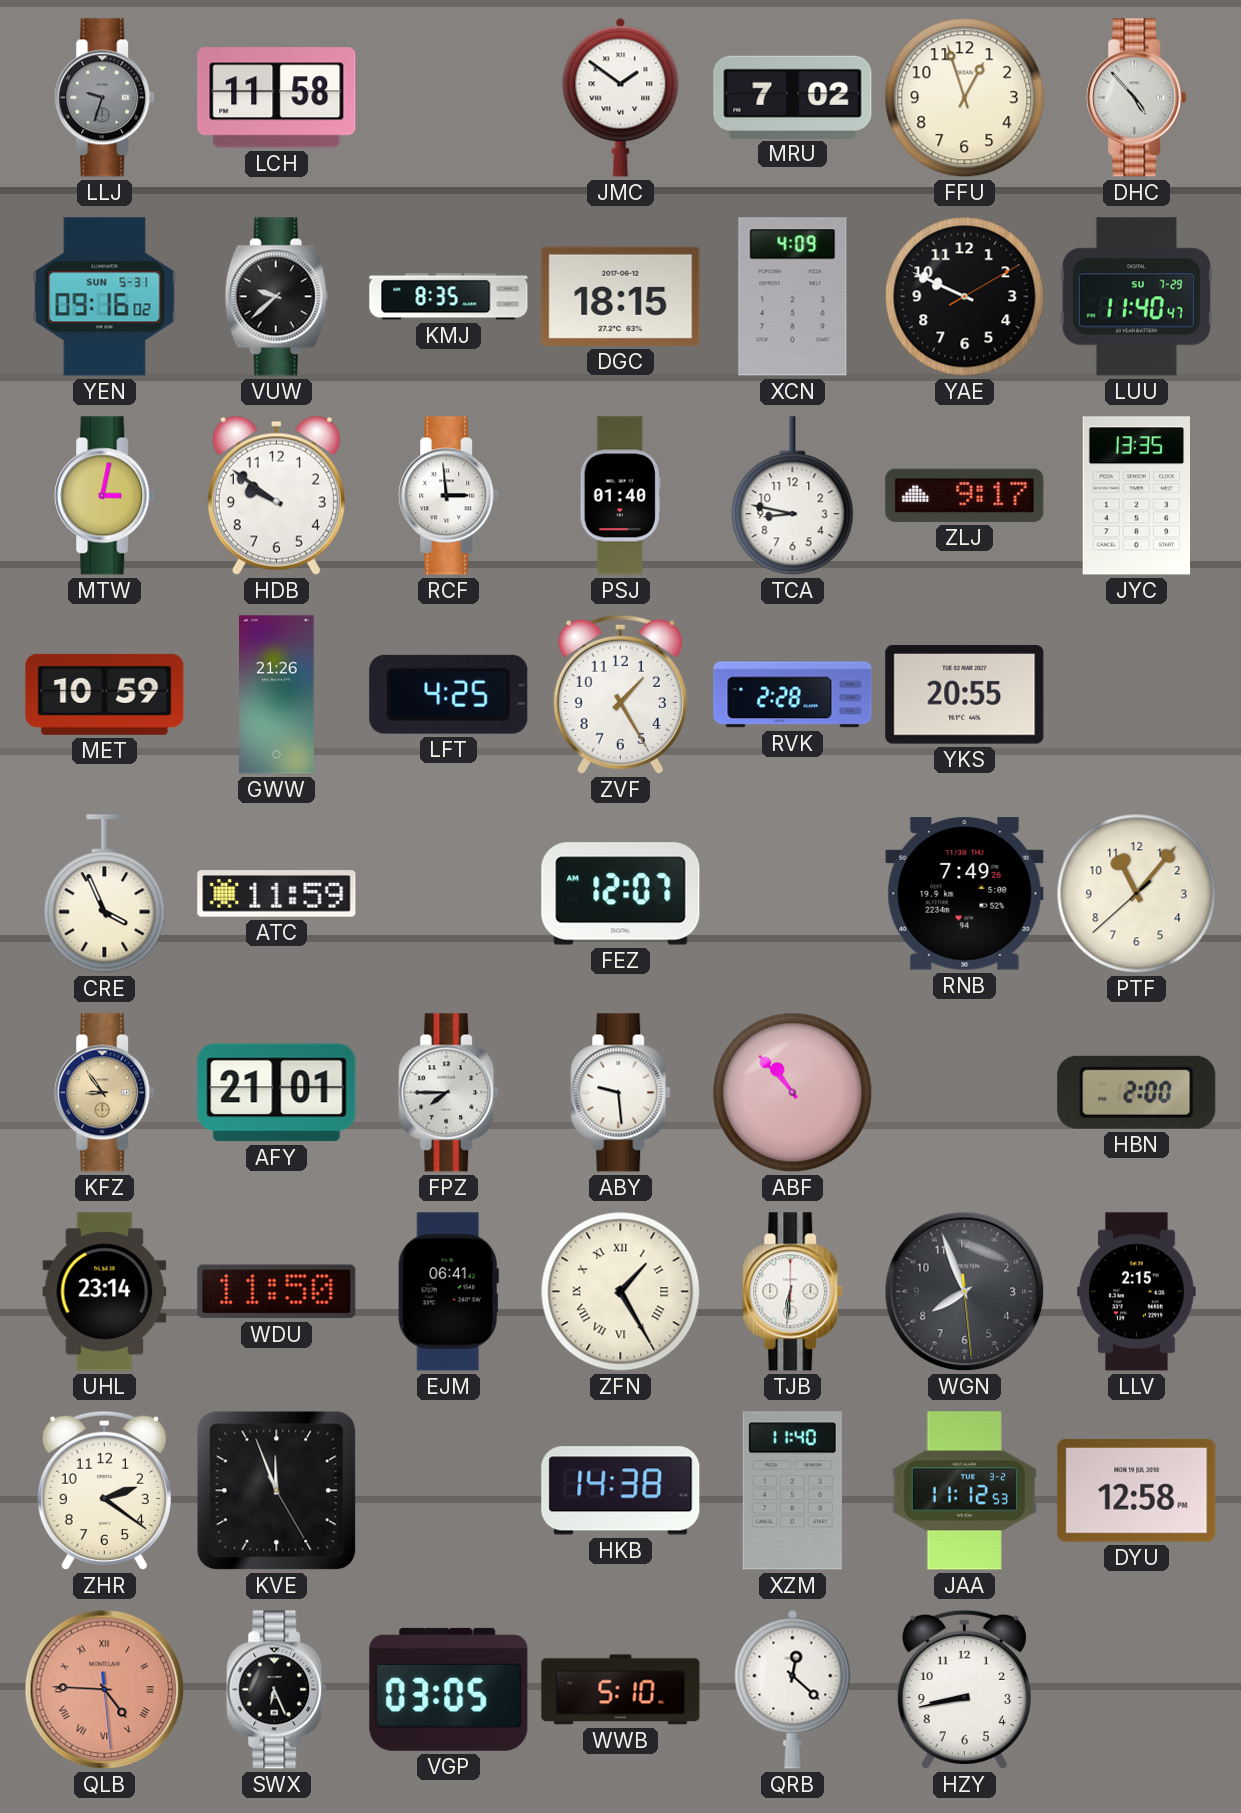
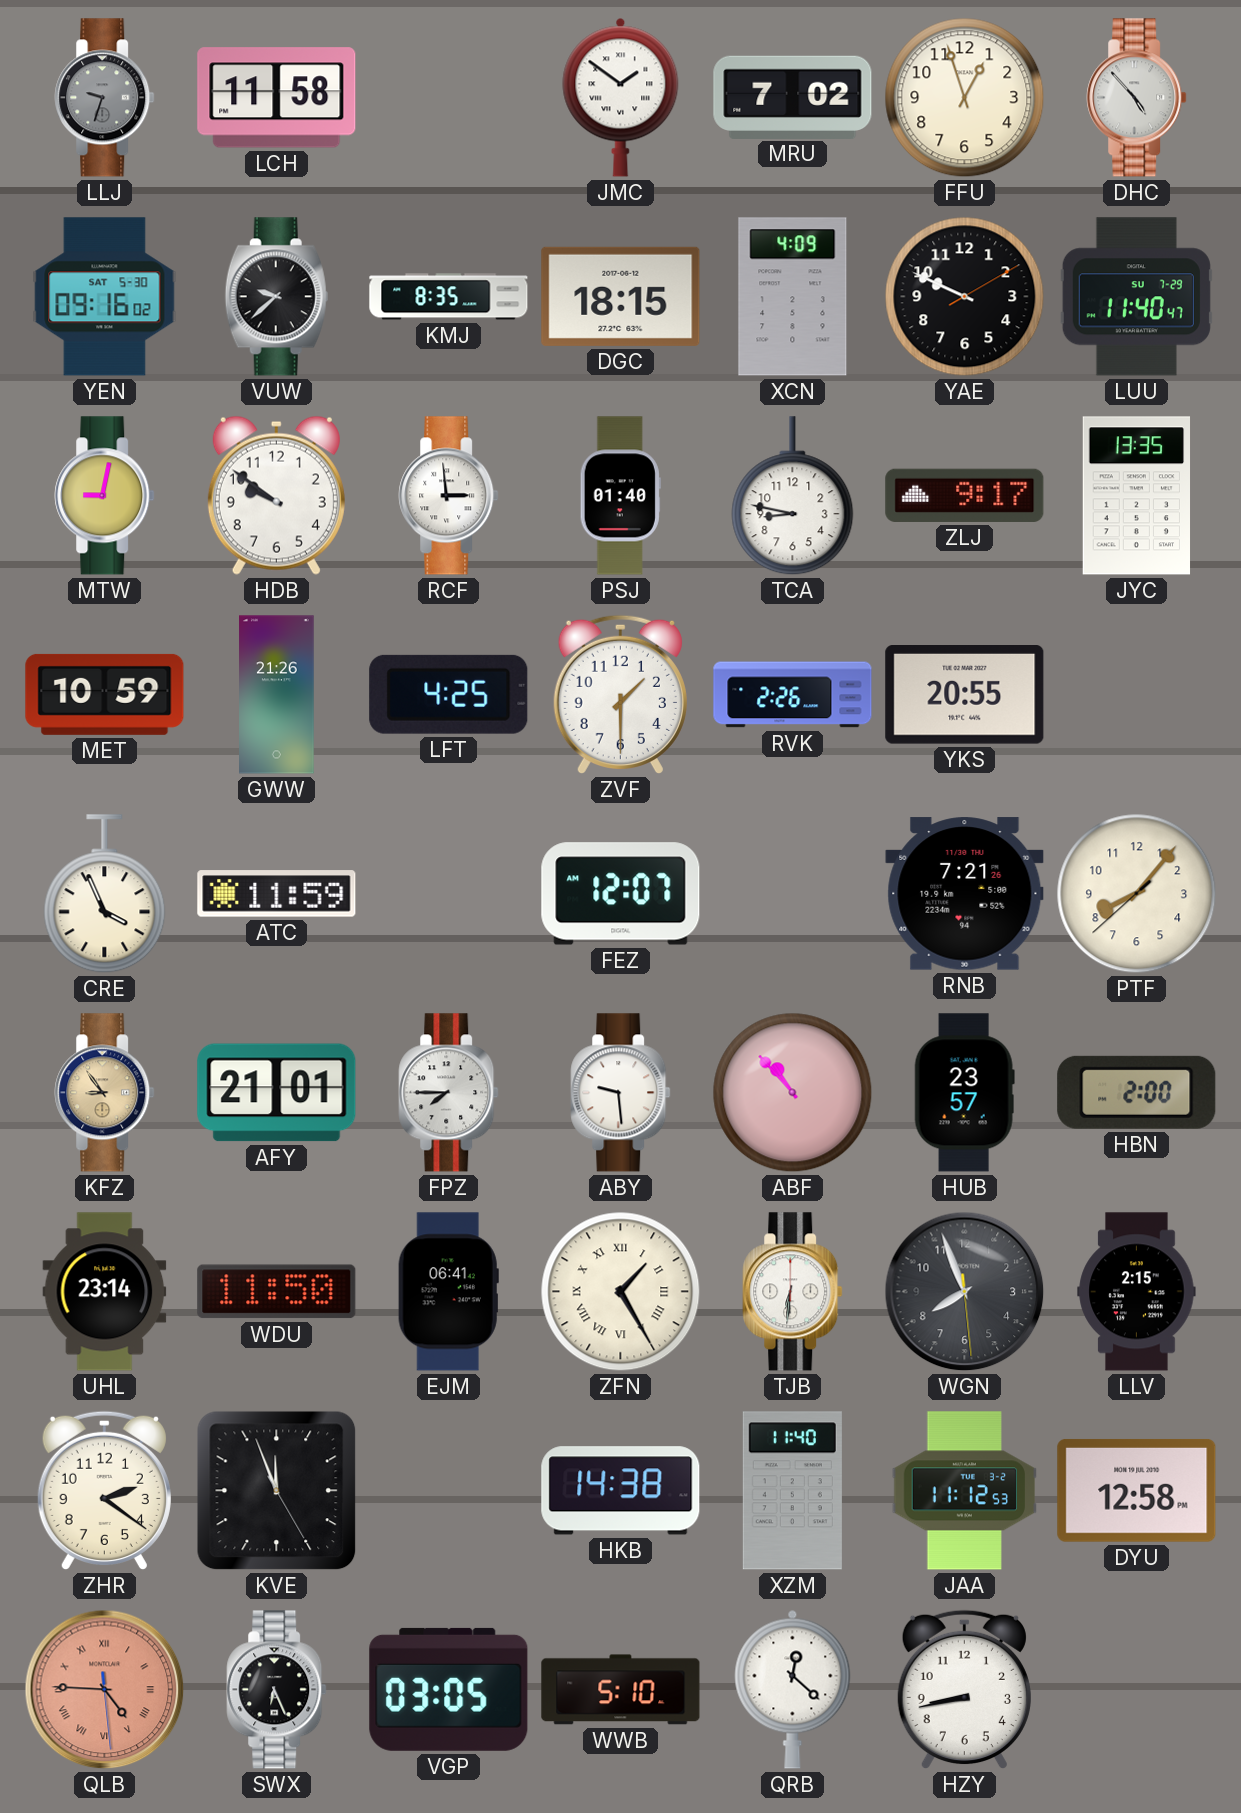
YEN date: SUN 5-31 -> SAT 5-30
MTW: 3:02 -> 9:02
ZVF: 1:25 -> 1:30
RVK: 2:28 -> 2:26
RNB: 7:49 -> 7:21
PTF: 11:06 -> 8:06
HUB: none -> 23:57
